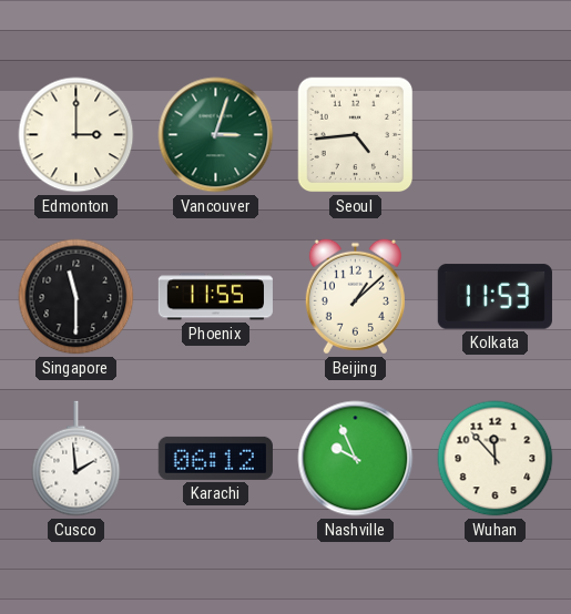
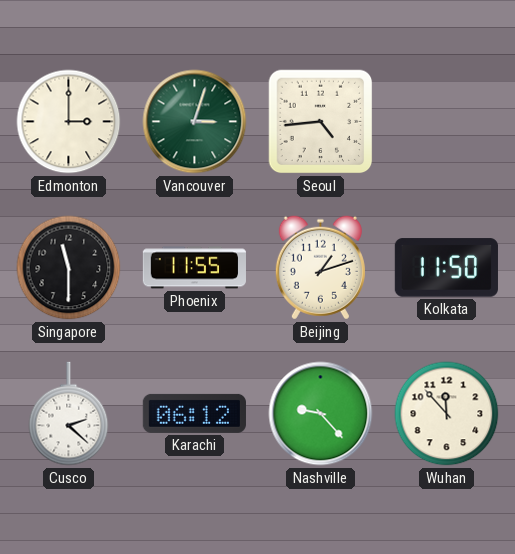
Beijing: 1:08 -> 1:12
Kolkata: 11:53 -> 11:50
Cusco: 1:59 -> 2:22
Nashville: 9:56 -> 9:23
